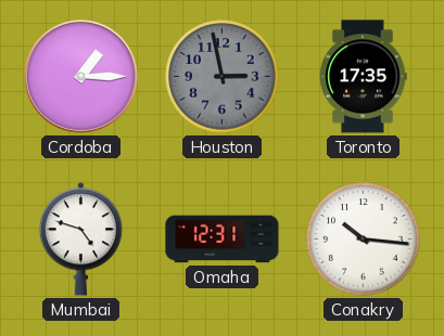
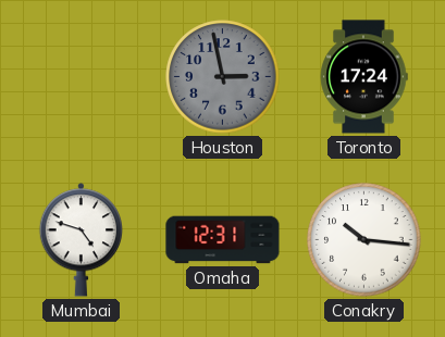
Cordoba: 1:15 -> none
Toronto: 17:35 -> 17:24
